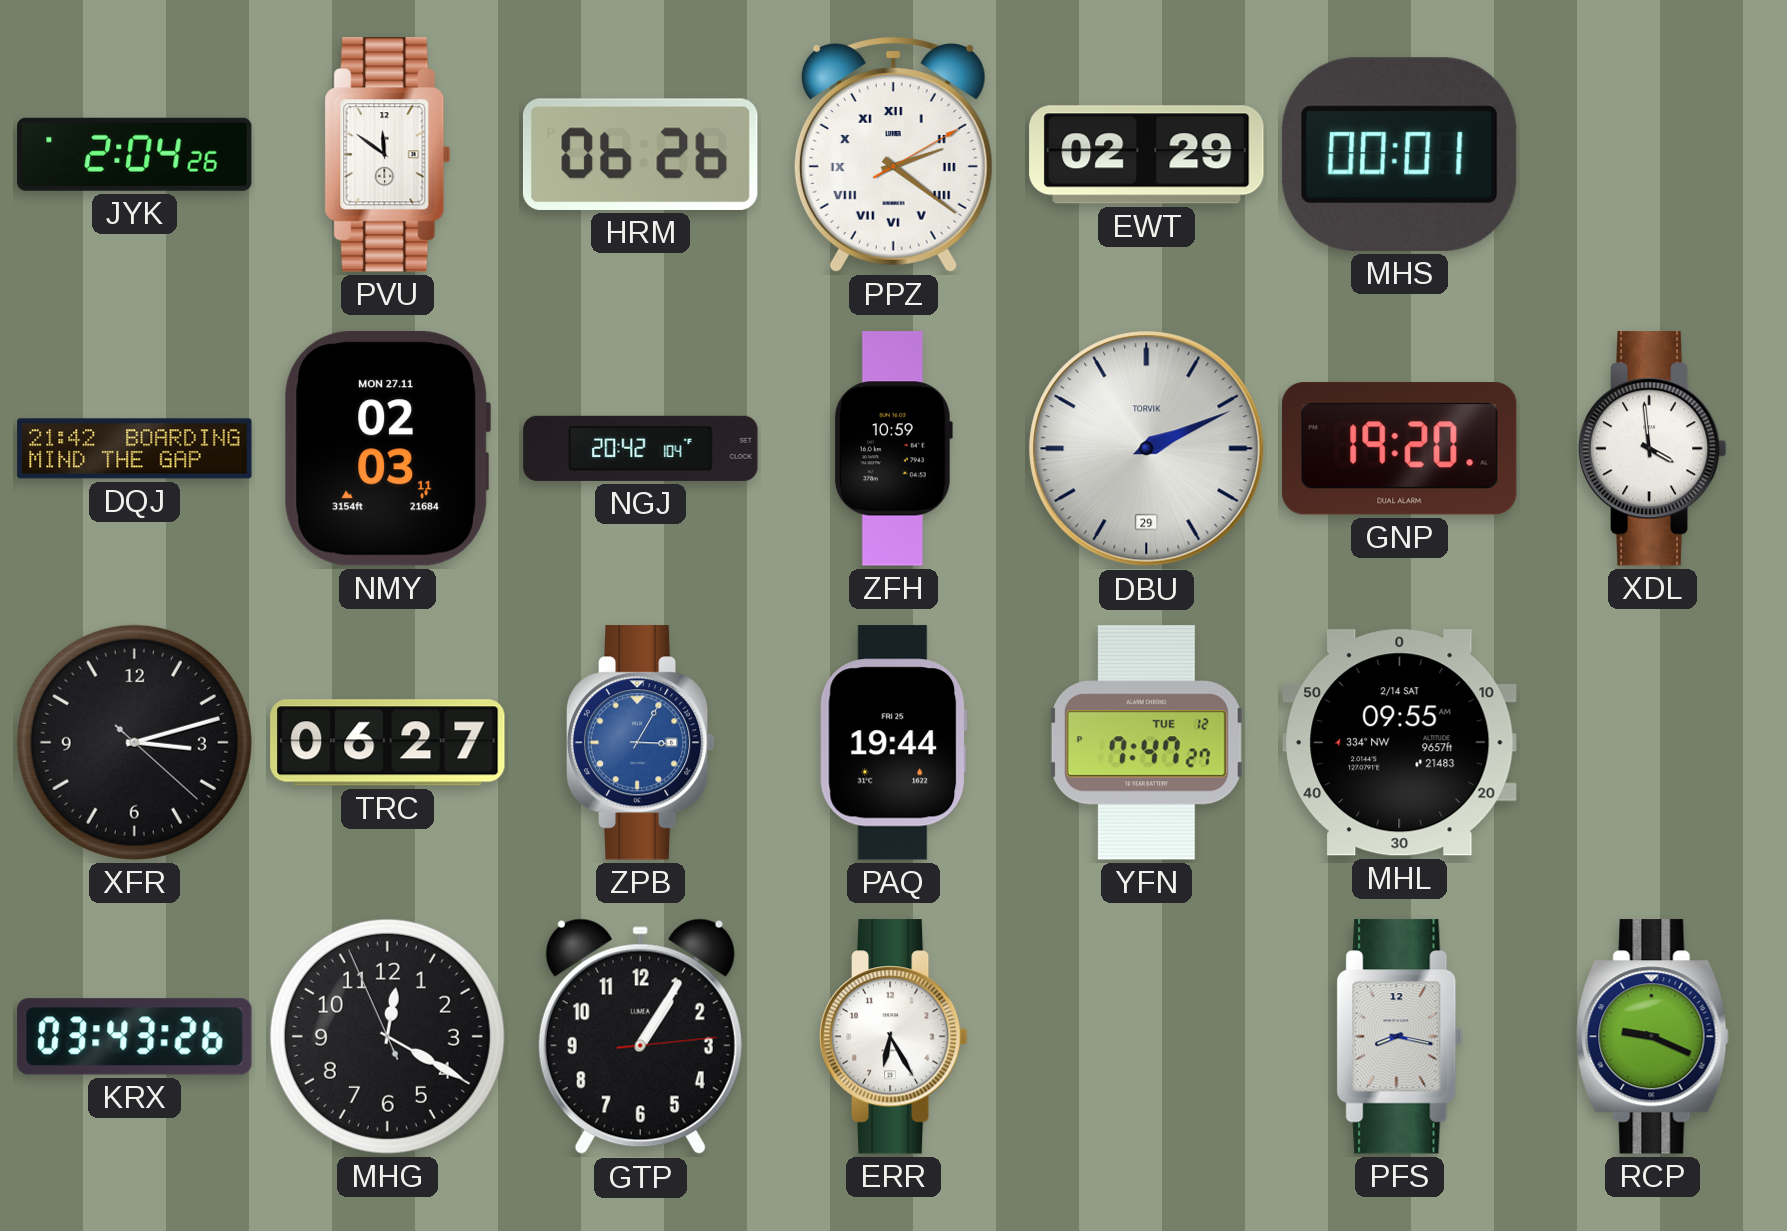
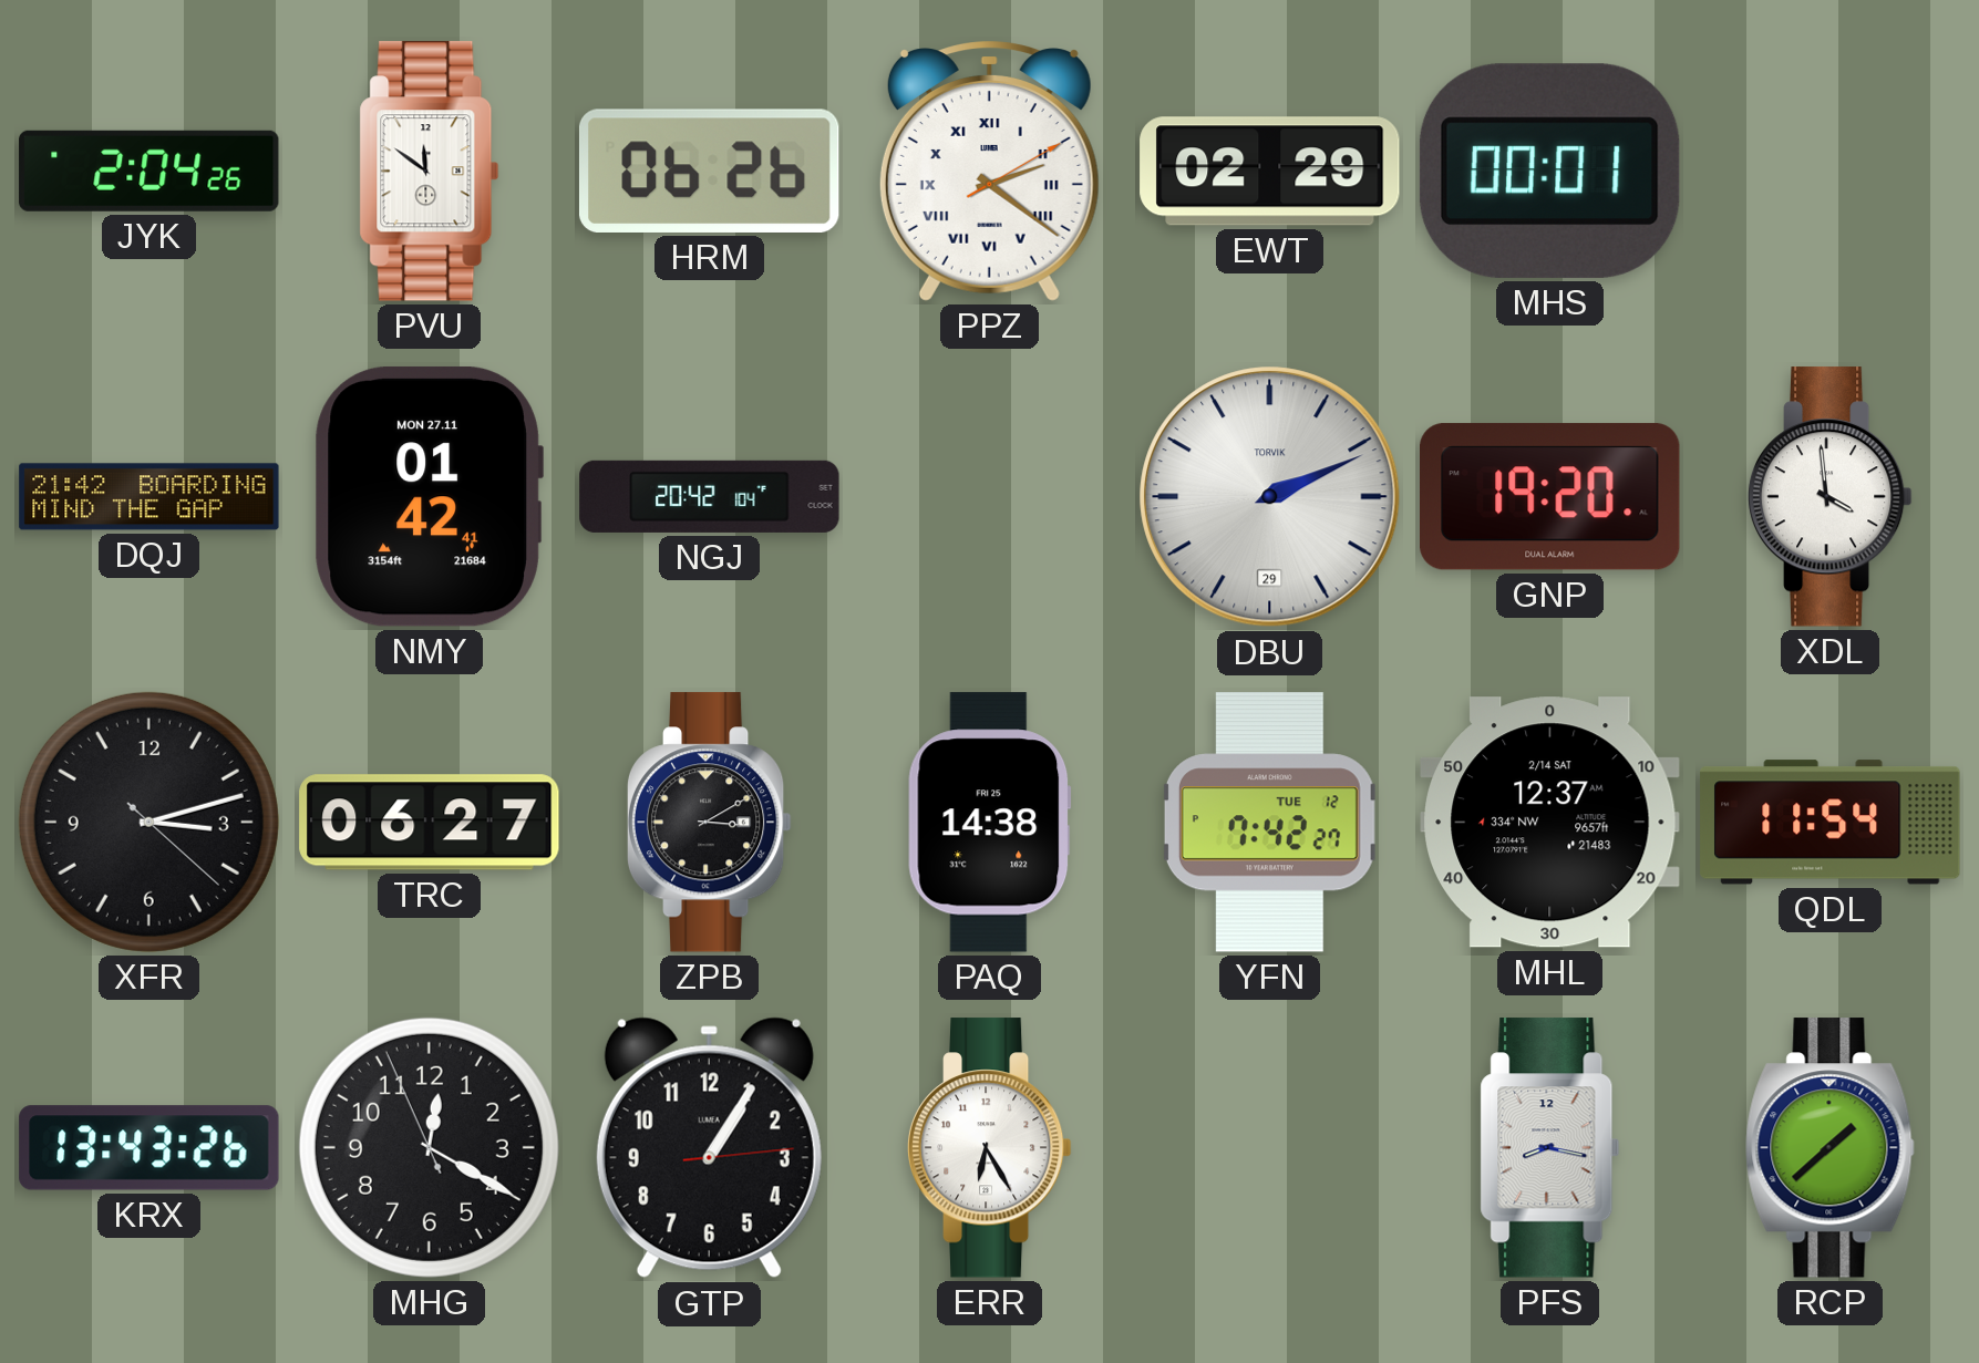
NMY: 02:03 -> 01:42
ZFH: 10:59 -> none
ZPB: 3:05 -> 3:10
ZPB dial: blue -> black
PAQ: 19:44 -> 14:38
YFN: 7:47 -> 7:42
MHL: 09:55 -> 12:37
QDL: none -> 11:54
KRX: 03:43 -> 13:43
RCP: 9:19 -> 1:38
